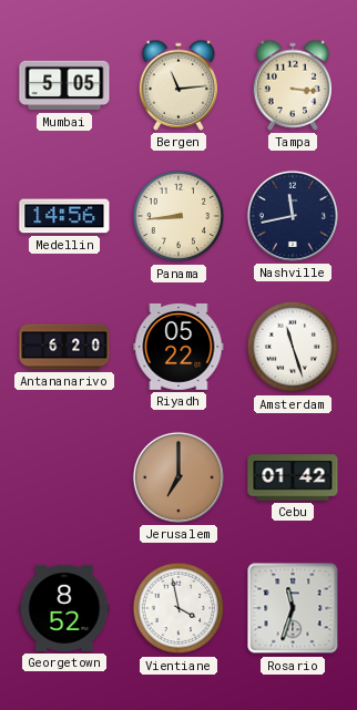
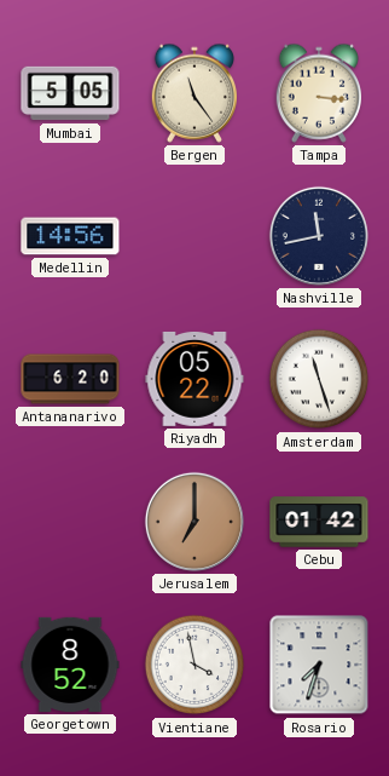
Bergen: 11:14 -> 11:24
Panama: 8:44 -> none
Rosario: 11:33 -> 7:33
